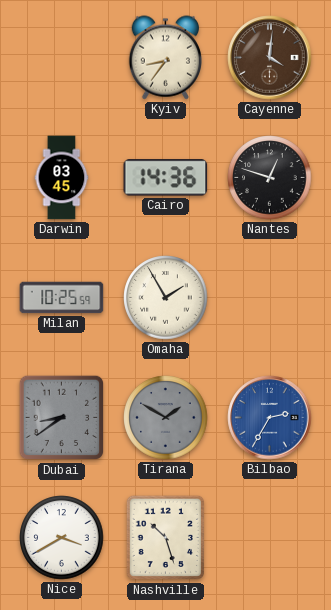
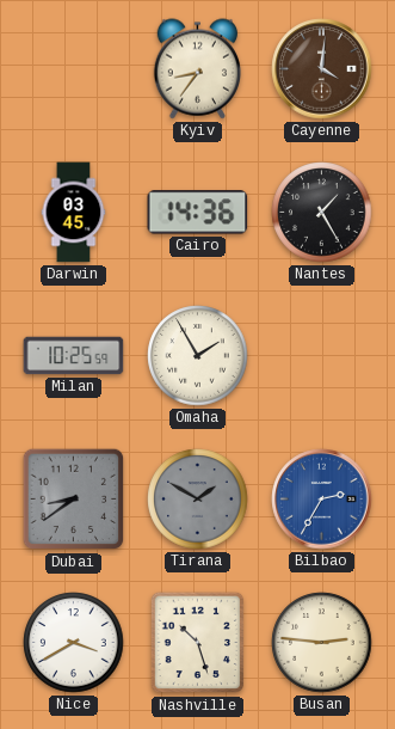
Nantes: 12:48 -> 1:25
Busan: none -> 2:46
